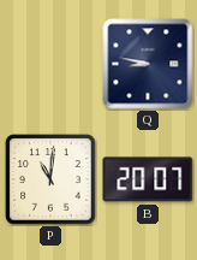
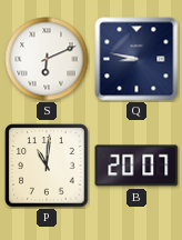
S: none -> 6:11
